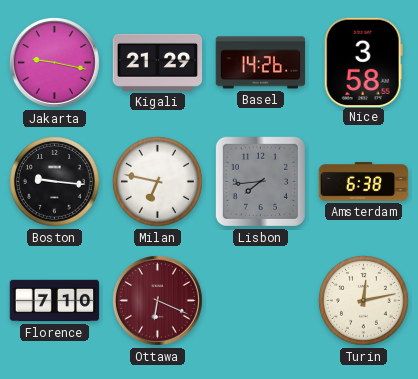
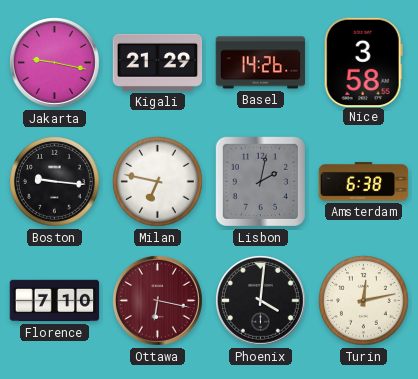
Lisbon: 7:44 -> 2:02
Ottawa: 6:19 -> 6:17
Phoenix: none -> 4:01
